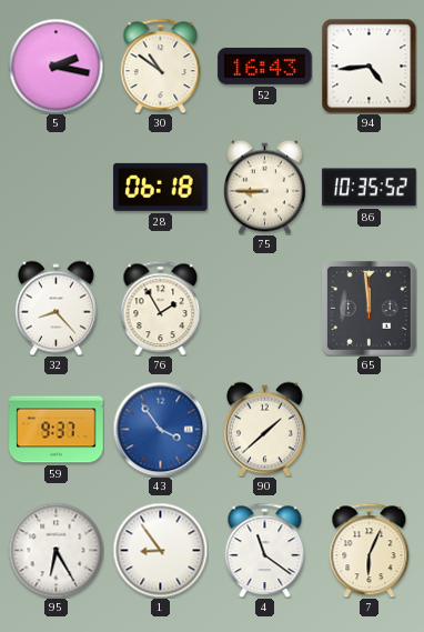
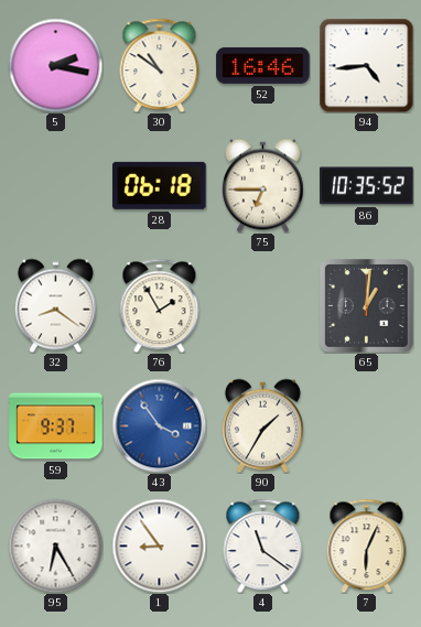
52: 16:43 -> 16:46
75: 8:45 -> 6:45
32: 8:23 -> 8:21
65: 11:59 -> 1:01
90: 1:38 -> 1:35
